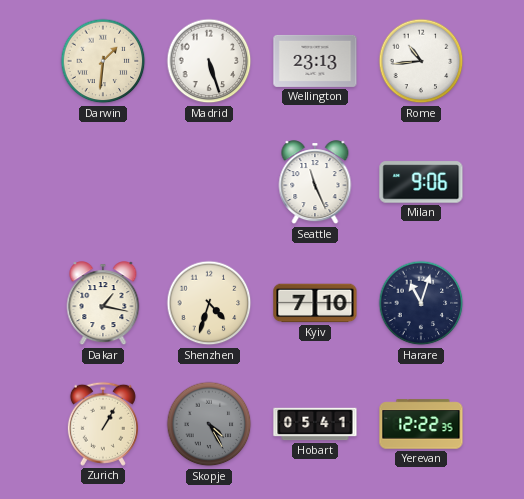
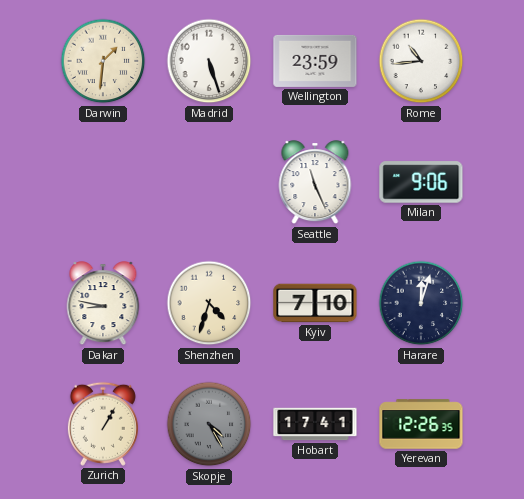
Wellington: 23:13 -> 23:59
Dakar: 1:17 -> 8:47
Harare: 11:03 -> 12:03
Hobart: 05:41 -> 17:41
Yerevan: 12:22 -> 12:26
